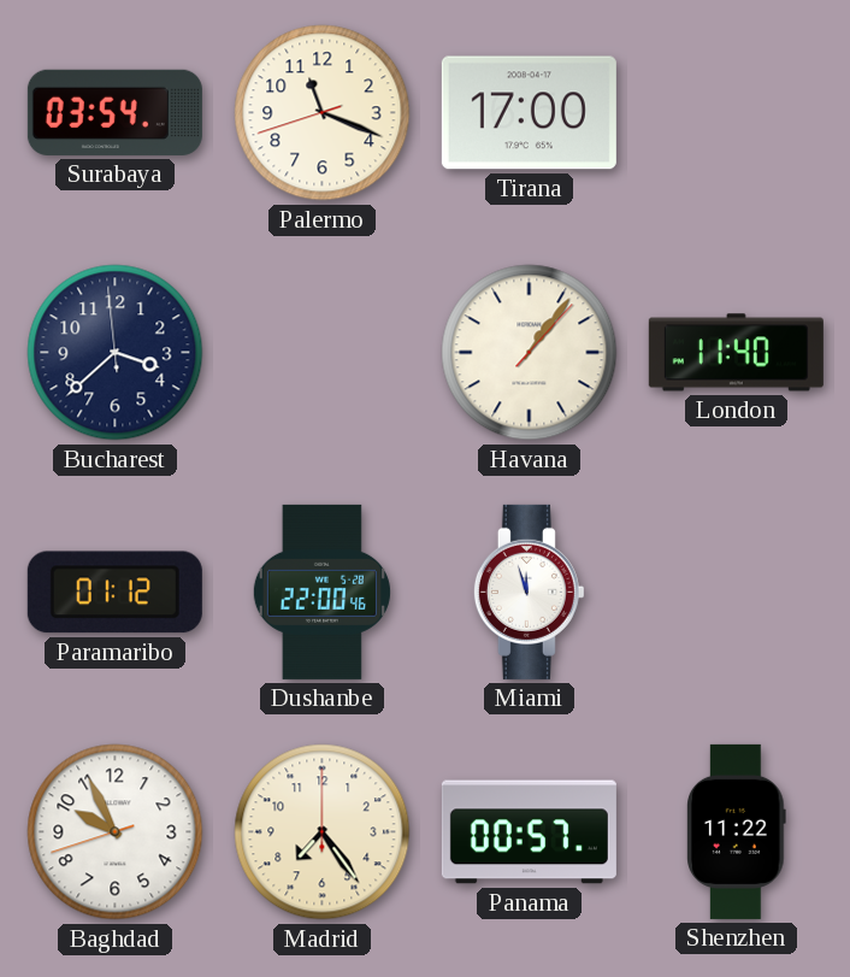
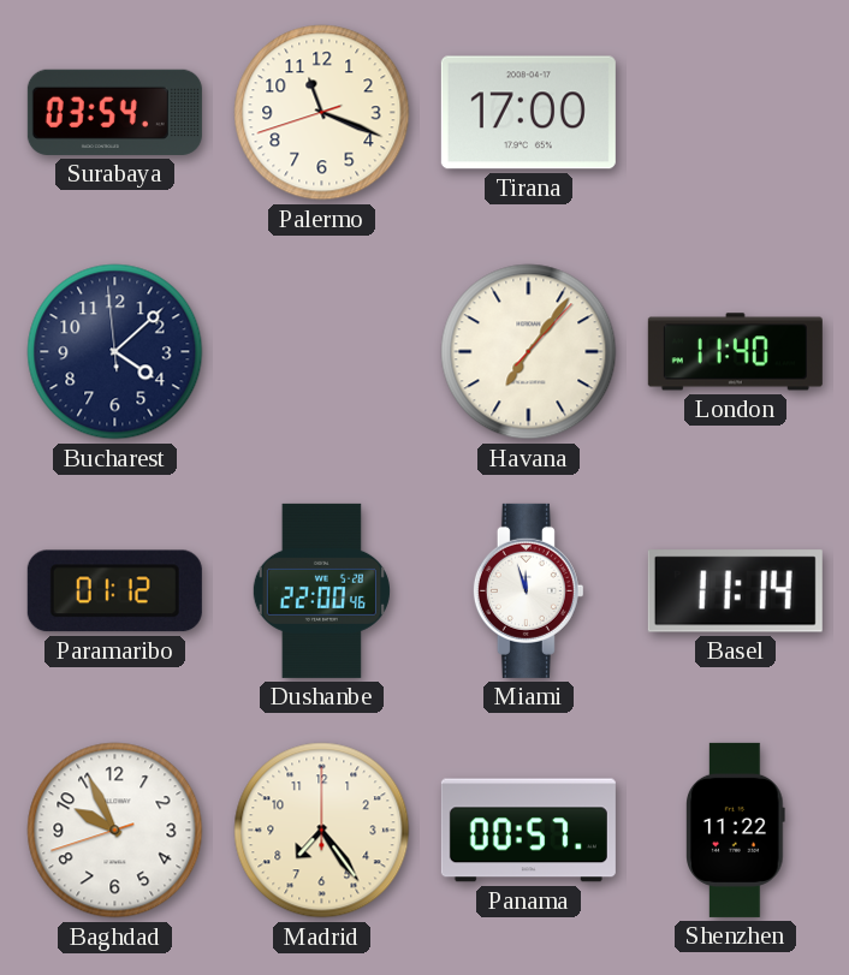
Bucharest: 3:37 -> 4:07
Havana: 1:06 -> 7:06
Basel: none -> 11:14
